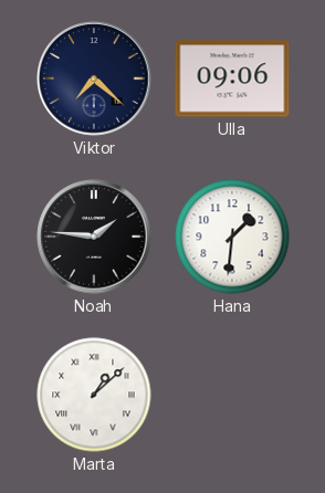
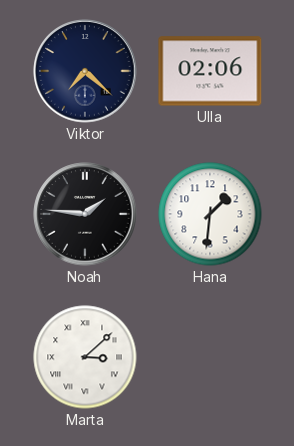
Ulla: 09:06 -> 02:06
Marta: 1:08 -> 3:08
